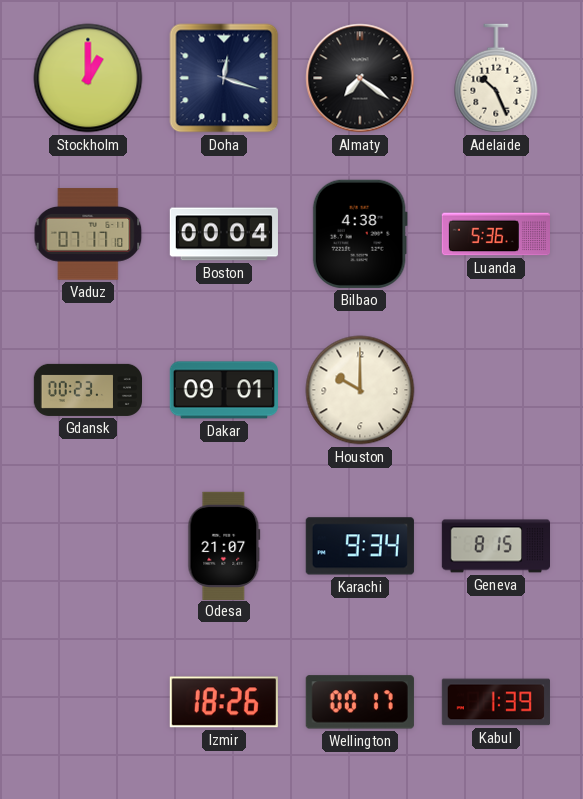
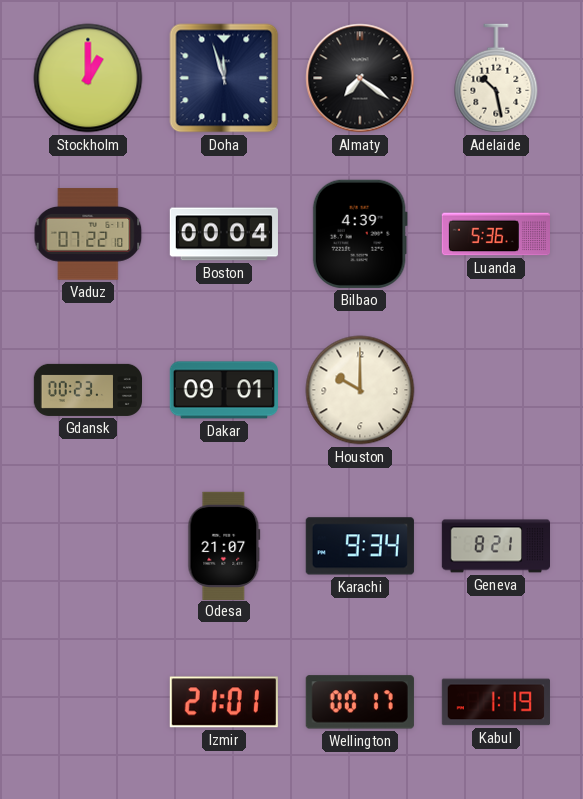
Doha: 12:18 -> 11:57
Adelaide: 10:26 -> 10:28
Vaduz: 07:17 -> 07:22
Bilbao: 4:38 -> 4:39
Geneva: 8:15 -> 8:21
Izmir: 18:26 -> 21:01
Kabul: 1:39 -> 1:19
